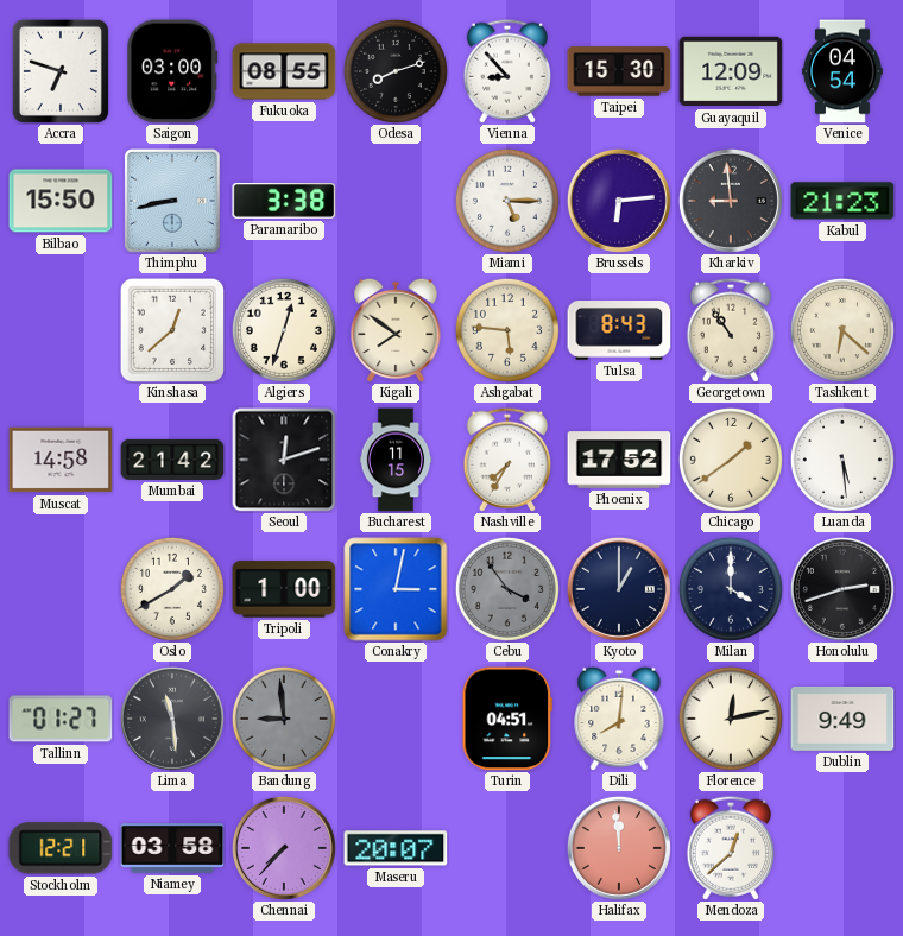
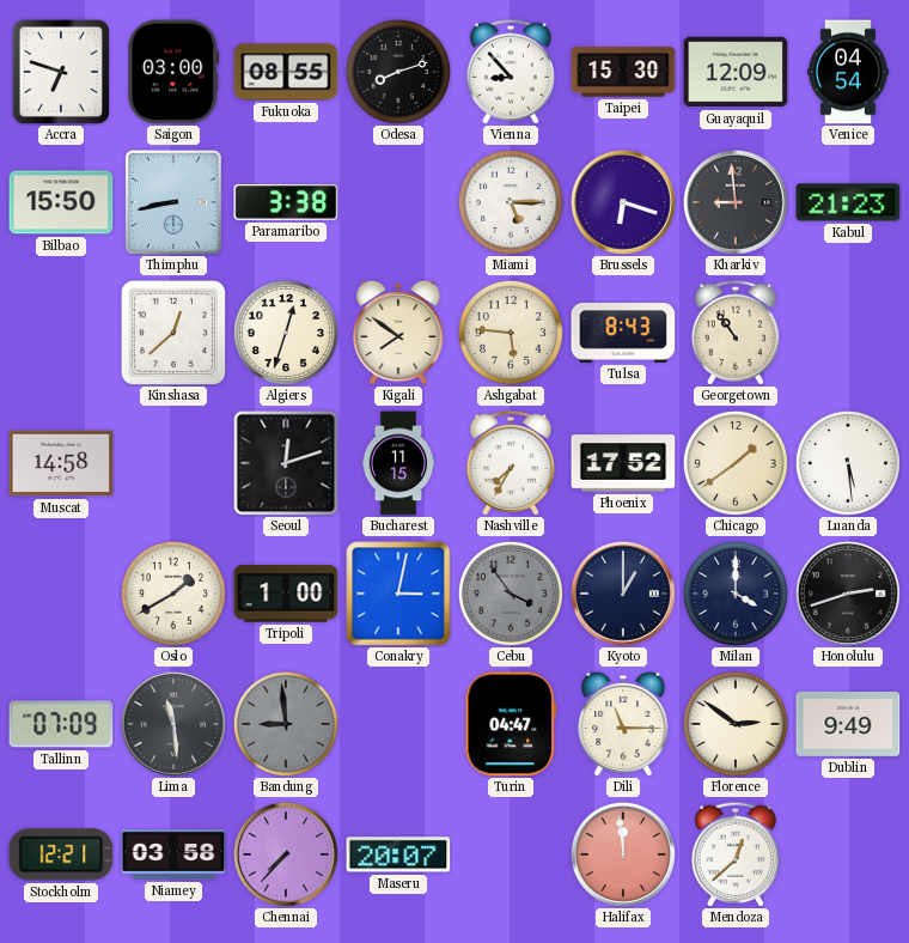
Brussels: 6:14 -> 6:18
Tashkent: 6:22 -> none
Mumbai: 21:42 -> none
Tallinn: 01:27 -> 07:09
Turin: 04:51 -> 04:47
Dili: 8:01 -> 11:15
Florence: 12:13 -> 2:51
